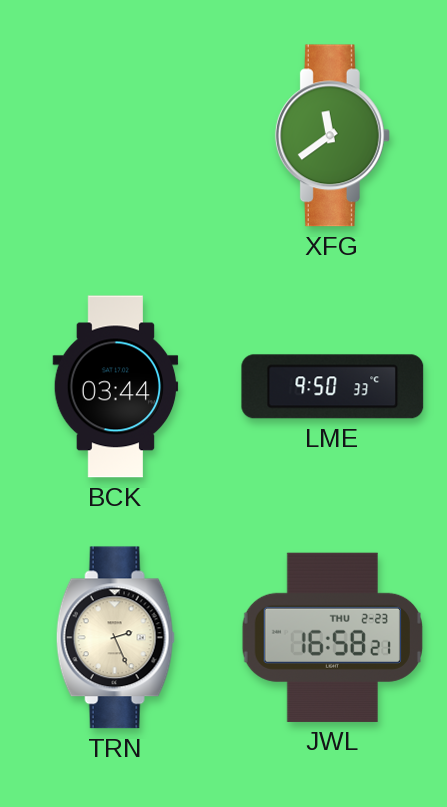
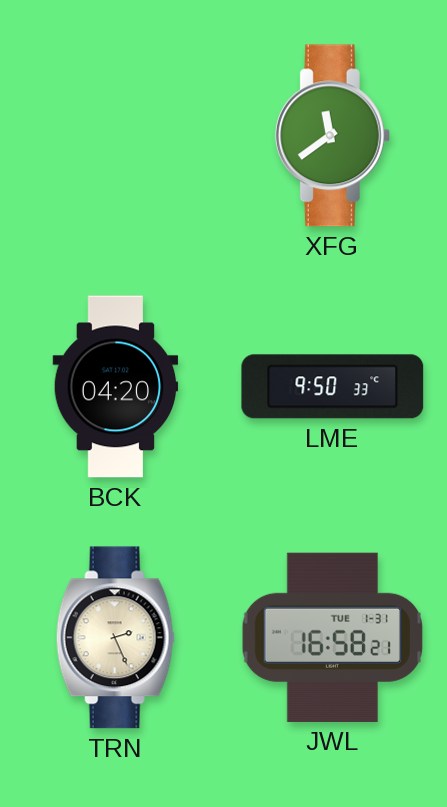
BCK: 03:44 -> 04:20
JWL date: THU 2-23 -> TUE 1-31
